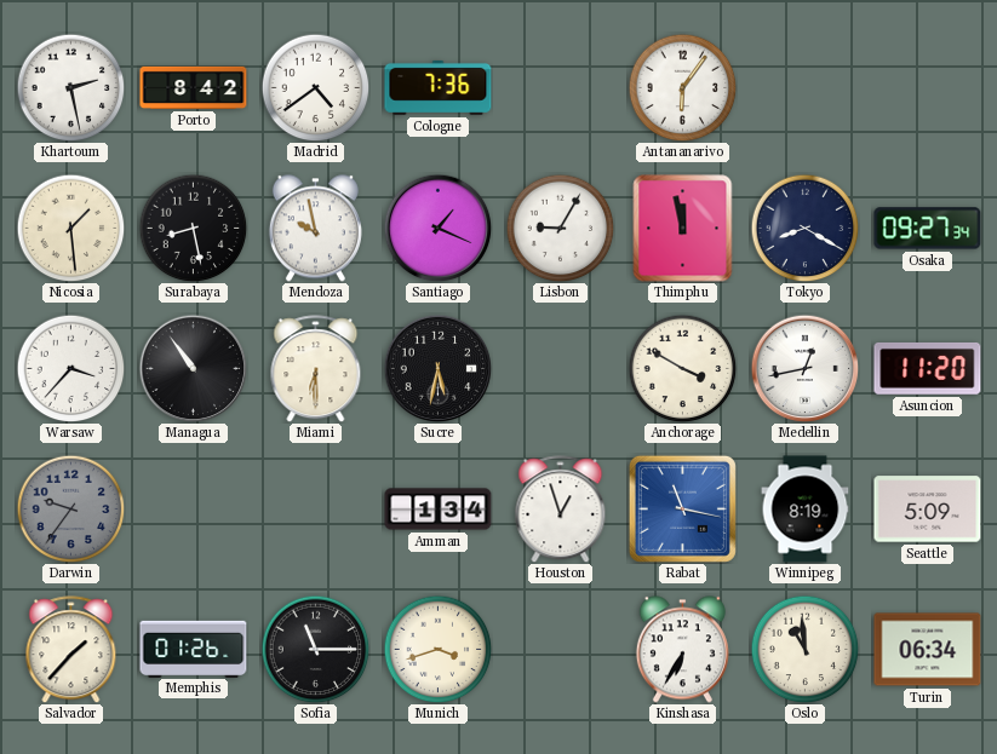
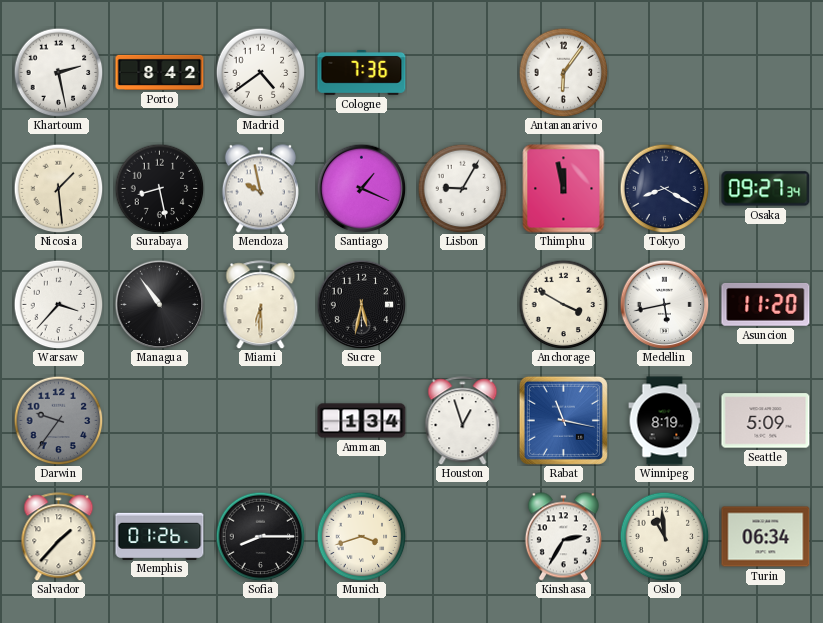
Medellin: 12:43 -> 5:43
Sofia: 11:15 -> 8:15
Kinshasa: 6:35 -> 2:35
